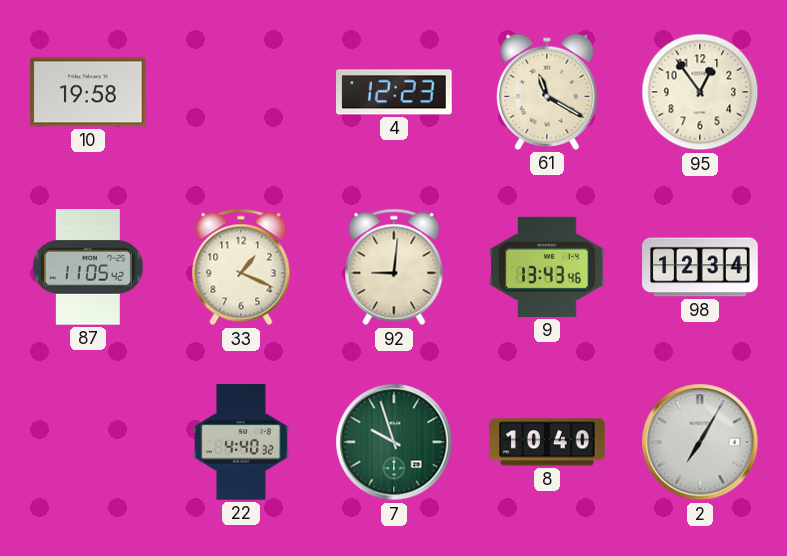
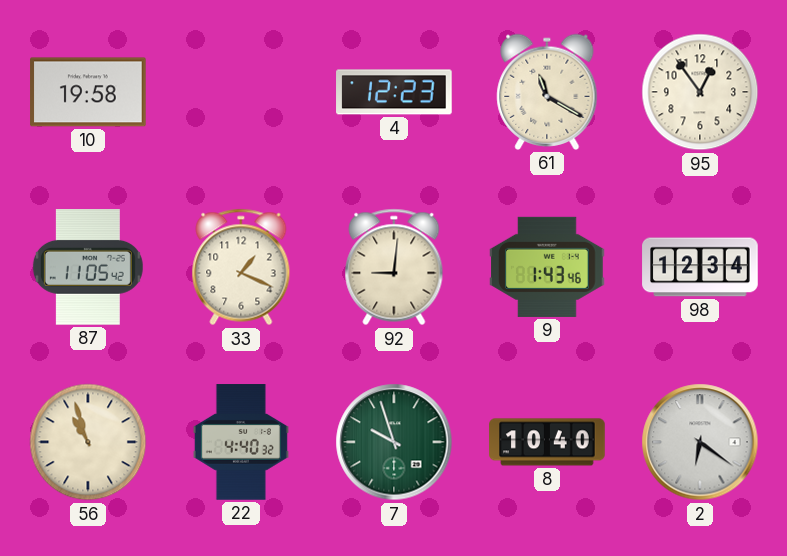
9: 13:43 -> 1:43
56: none -> 10:57
2: 7:05 -> 6:21
